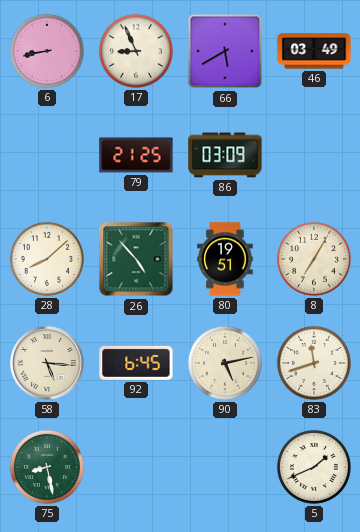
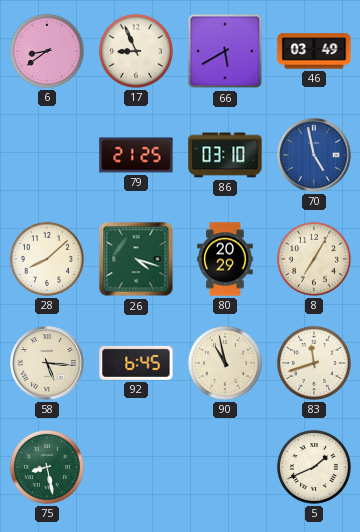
6: 8:43 -> 8:39
86: 03:09 -> 03:10
70: none -> 4:58
26: 4:53 -> 4:18
80: 19:51 -> 20:29
90: 5:13 -> 10:58
